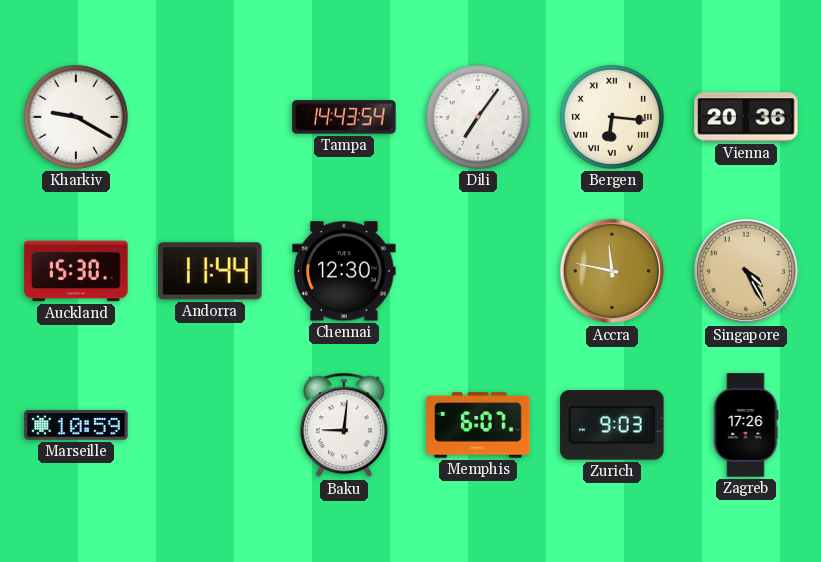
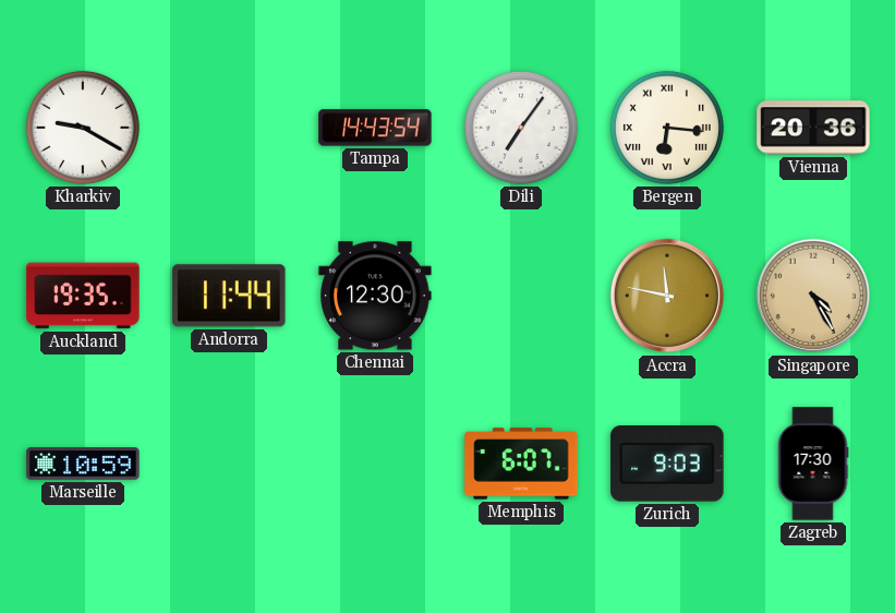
Auckland: 15:30 -> 19:35
Baku: 9:01 -> none
Zagreb: 17:26 -> 17:30
